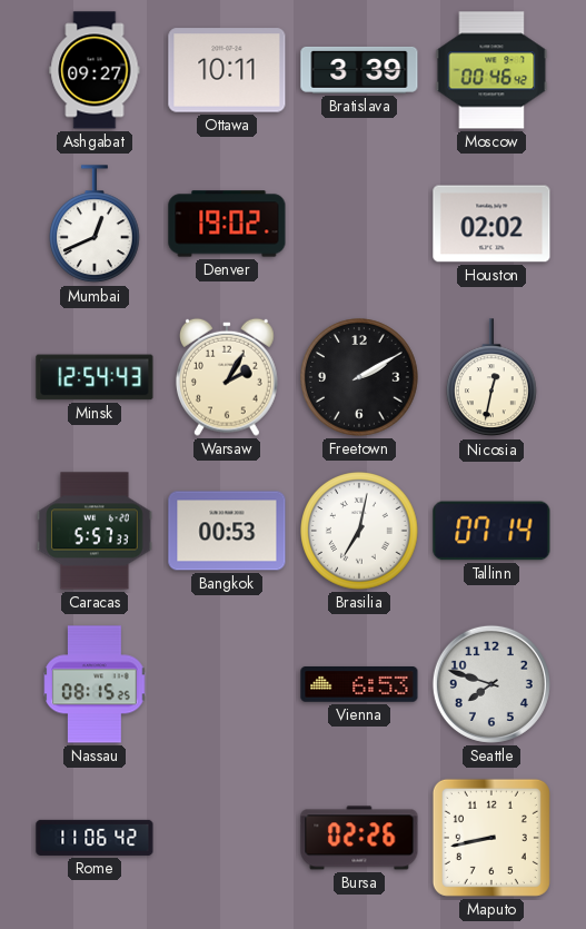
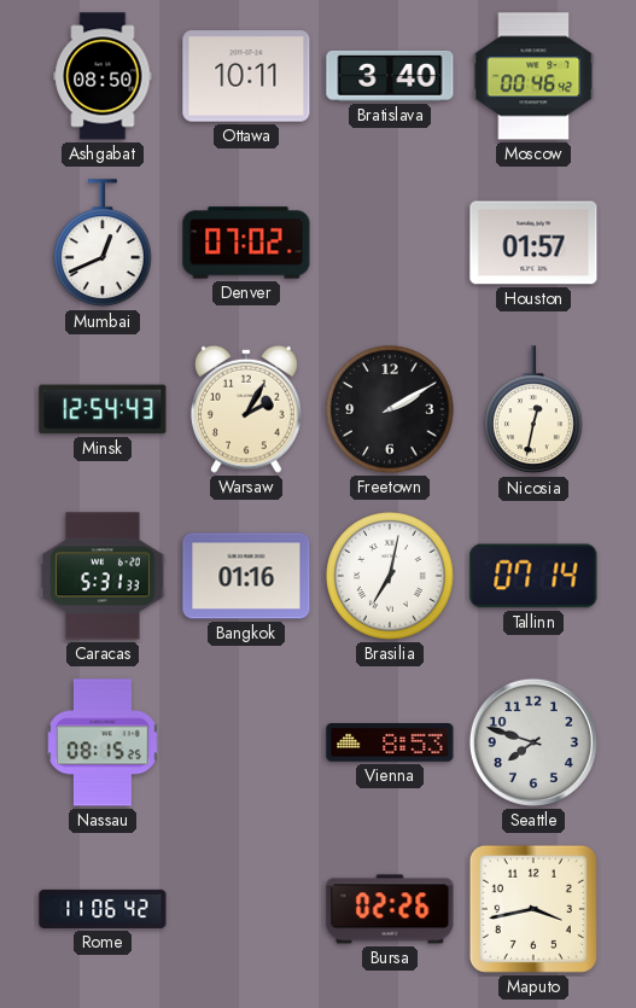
Ashgabat: 09:27 -> 08:50
Bratislava: 3:39 -> 3:40
Denver: 19:02 -> 07:02
Houston: 02:02 -> 01:57
Caracas: 5:57 -> 5:31
Bangkok: 00:53 -> 01:16
Vienna: 6:53 -> 8:53
Maputo: 8:43 -> 3:43
